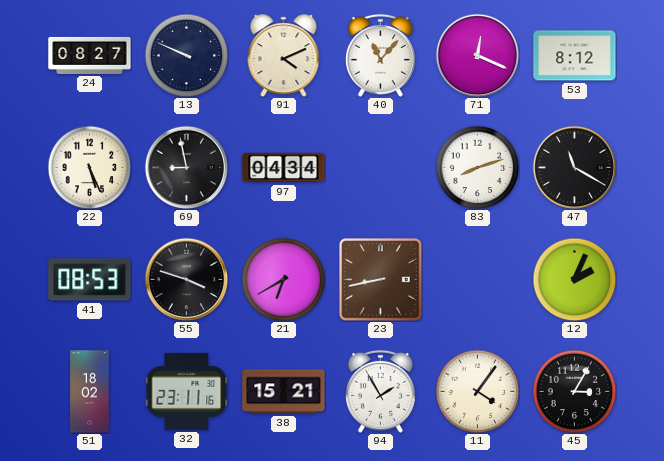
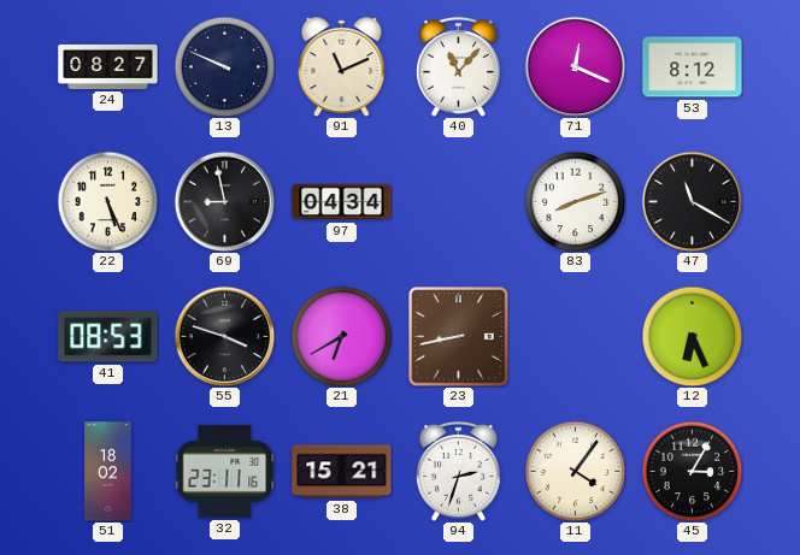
91: 4:11 -> 11:11
12: 2:04 -> 6:26
94: 1:55 -> 2:33
